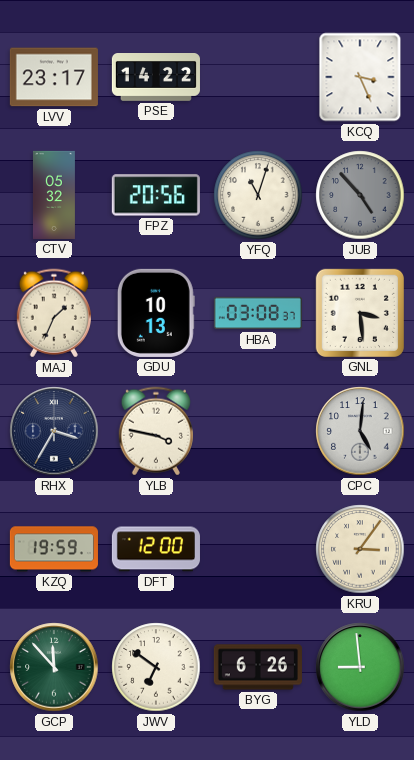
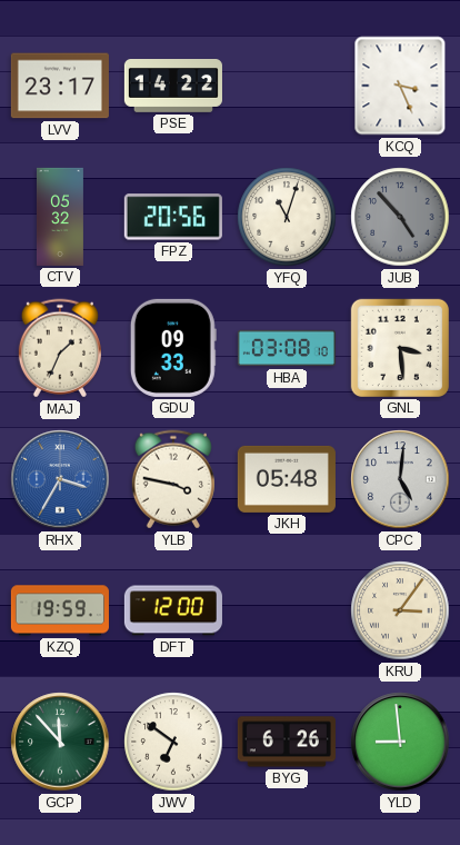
GDU: 10:13 -> 09:33
HBA: 03:08:37 -> 03:08:10
RHX dial: navy -> blue
JKH: none -> 05:48
